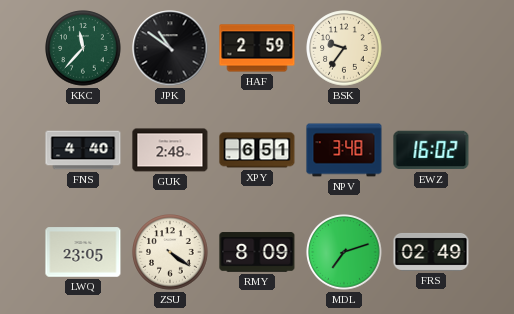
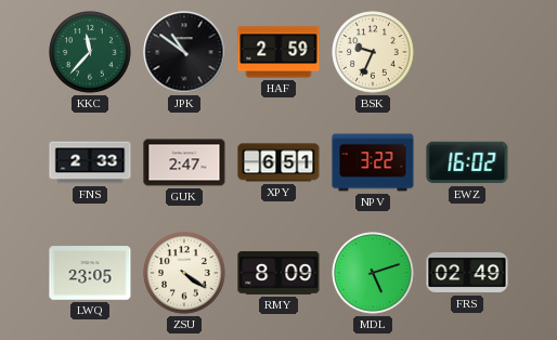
BSK: 9:36 -> 9:34
FNS: 4:40 -> 2:33
GUK: 2:48 -> 2:47
NPV: 3:48 -> 3:22
MDL: 7:12 -> 5:12
